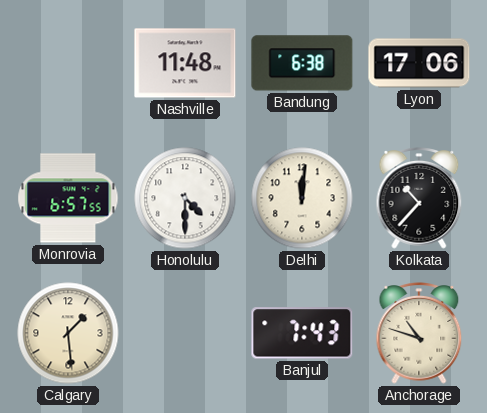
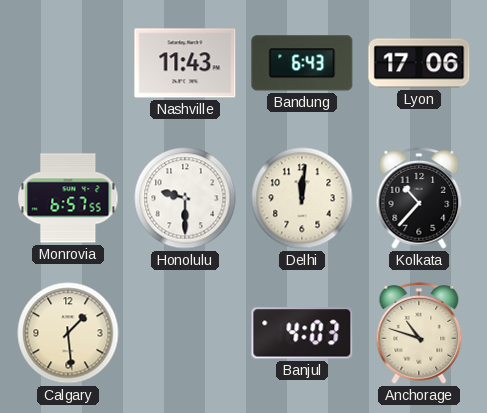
Nashville: 11:48 -> 11:43
Bandung: 6:38 -> 6:43
Honolulu: 4:30 -> 9:30
Banjul: 7:43 -> 4:03
